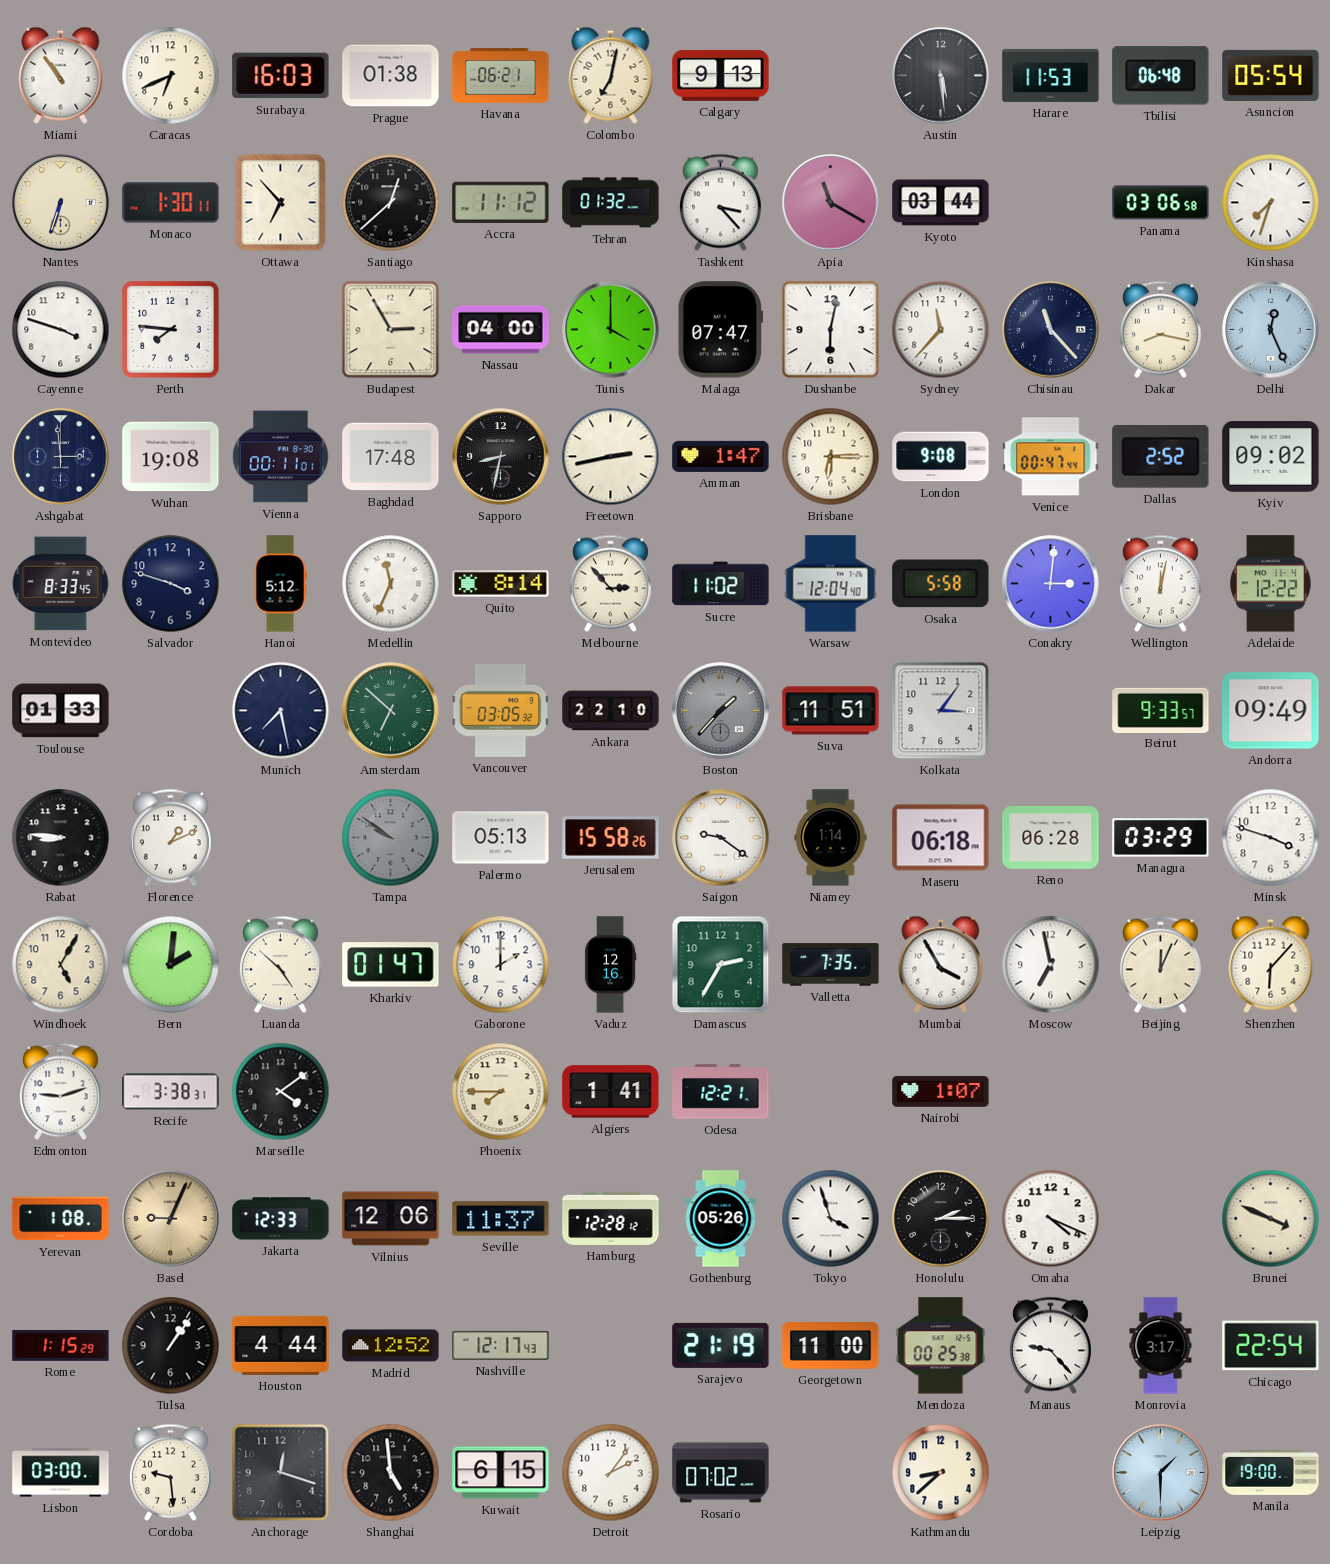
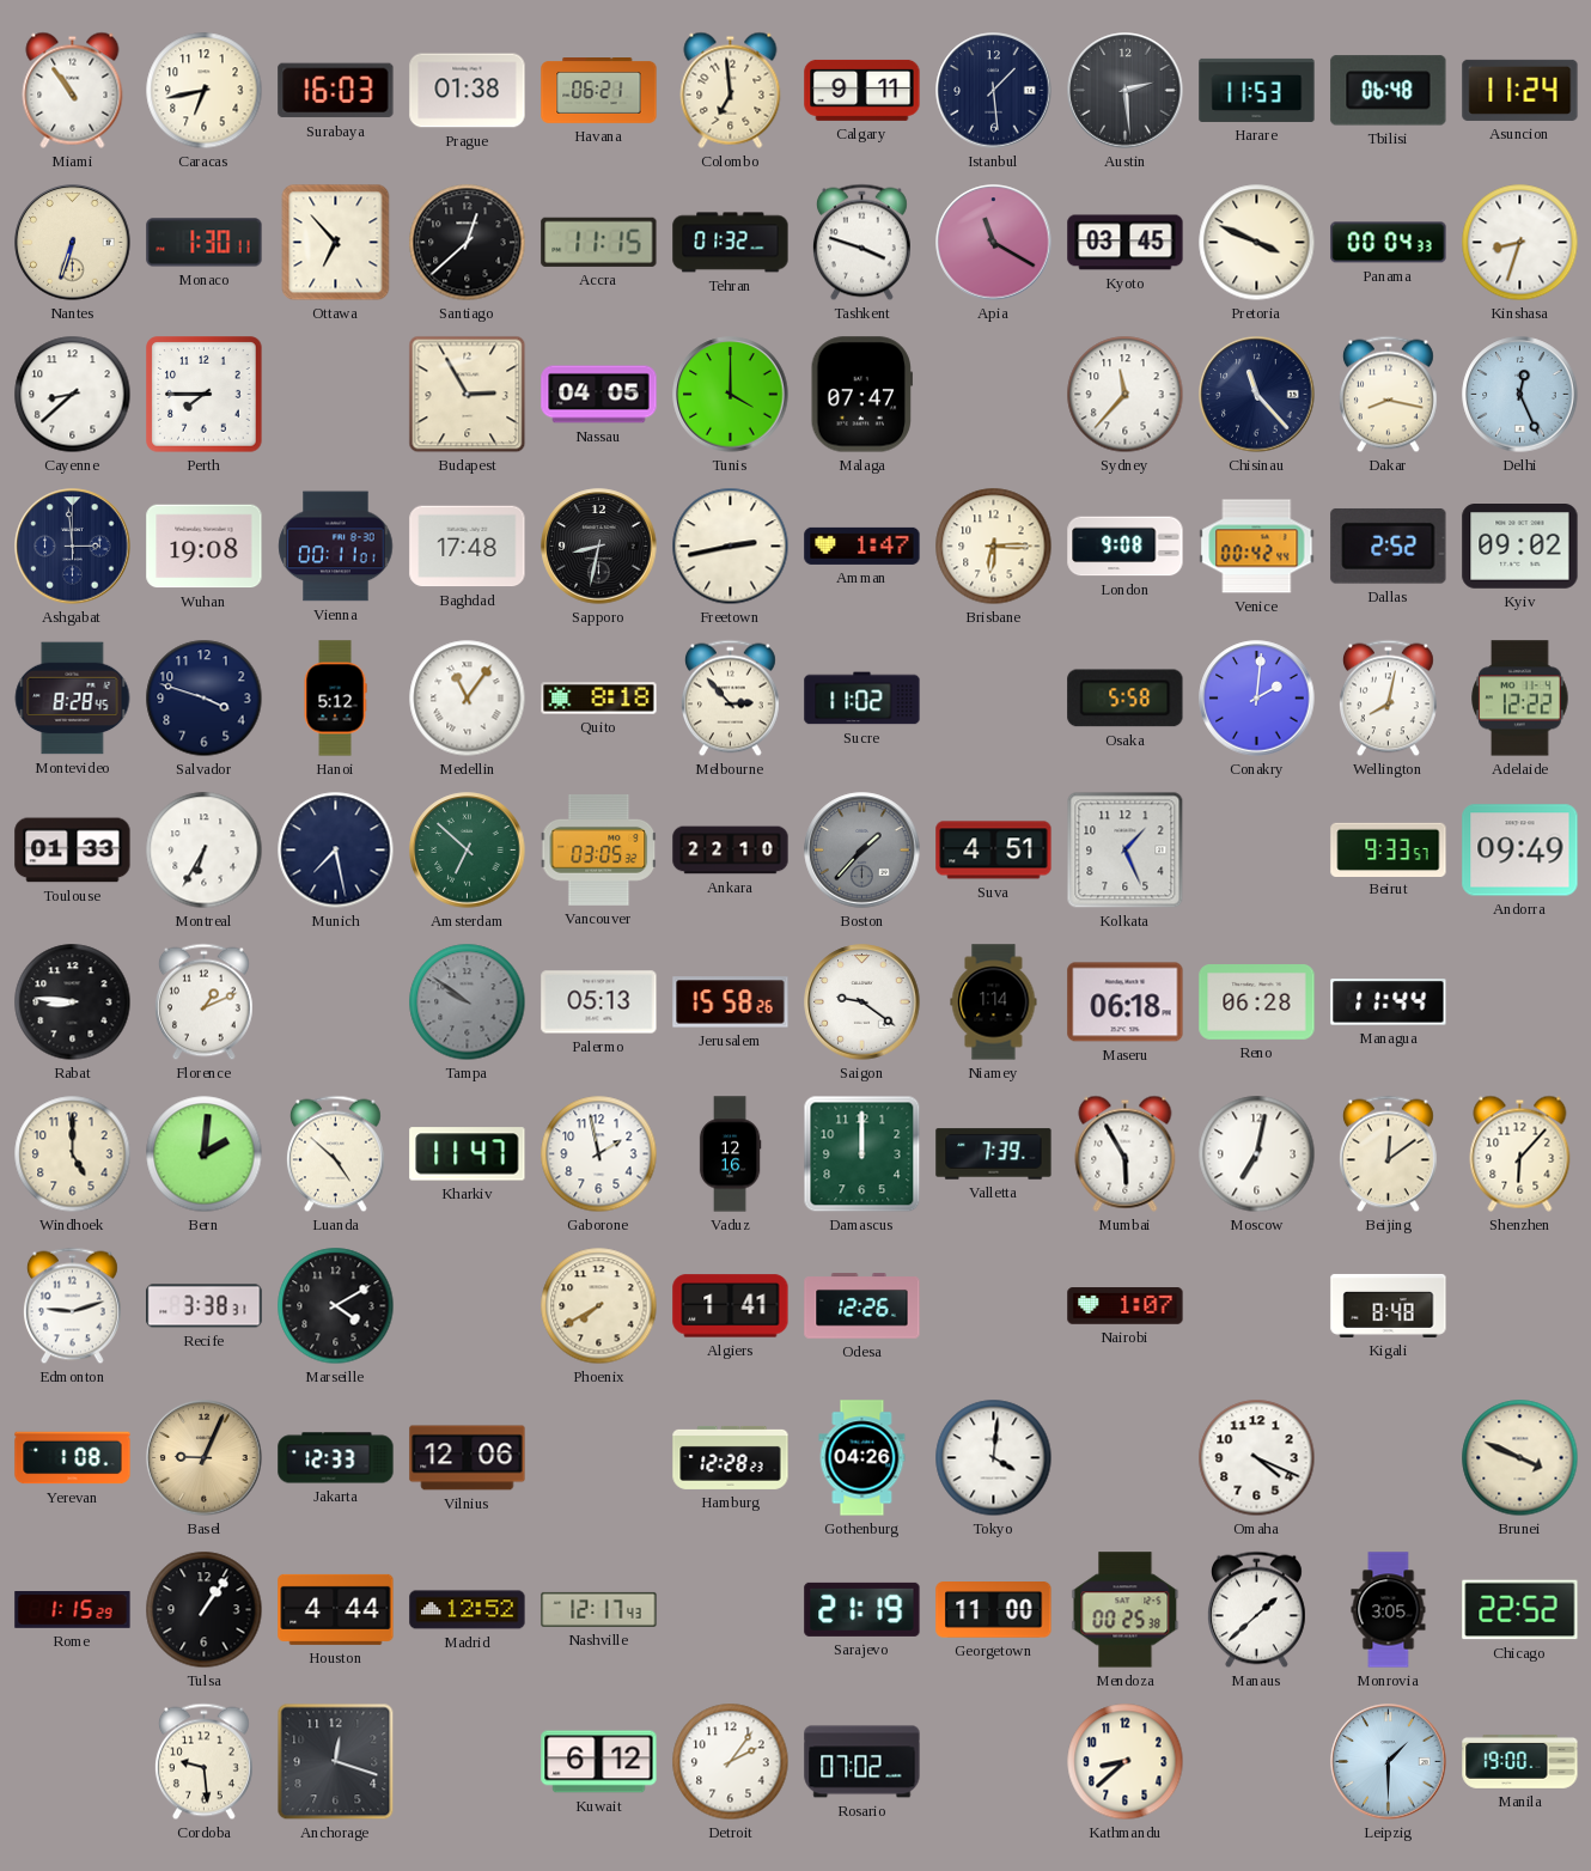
Caracas: 6:41 -> 6:43
Colombo: 7:02 -> 6:59
Calgary: 9:13 -> 9:11
Istanbul: none -> 1:29
Austin: 5:29 -> 2:29
Asuncion: 05:54 -> 11:24
Accra: 11:12 -> 11:15
Tashkent: 3:23 -> 3:48
Kyoto: 03:44 -> 03:45
Pretoria: none -> 3:49
Panama: 03:06 -> 00:04
Kinshasa: 7:33 -> 8:33
Cayenne: 3:48 -> 8:38
Perth: 7:46 -> 7:45
Nassau: 04:00 -> 04:05
Dushanbe: 6:02 -> none
Venice: 00:47 -> 00:42
Montevideo: 8:33 -> 8:28
Medellin: 11:34 -> 11:06
Quito: 8:14 -> 8:18
Warsaw: 12:04 -> none
Conakry: 3:01 -> 2:01
Wellington: 12:02 -> 8:02
Montreal: none -> 6:35
Suva: 11:51 -> 4:51
Kolkata: 3:06 -> 1:26
Managua: 03:29 -> 11:44
Minsk: 3:48 -> none
Windhoek: 5:05 -> 5:00
Kharkiv: 01:47 -> 11:47
Gaborone: 2:00 -> 1:58
Damascus: 2:35 -> 12:00
Valletta: 7:35 -> 7:39
Mumbai: 3:55 -> 5:55
Moscow: 6:58 -> 7:02
Beijing: 12:04 -> 12:09
Marseille: 4:09 -> 4:10
Phoenix: 7:45 -> 7:40
Odesa: 12:21 -> 12:26
Kigali: none -> 8:48
Seville: 11:37 -> none
Hamburg: 12:28:12 -> 12:28:23
Gothenburg: 05:26 -> 04:26
Tokyo: 3:57 -> 4:01
Honolulu: 2:15 -> none
Manaus: 9:23 -> 1:38
Monrovia: 3:17 -> 3:05
Chicago: 22:54 -> 22:52
Lisbon: 03:00 -> none
Shanghai: 4:59 -> none
Kuwait: 6:15 -> 6:12
